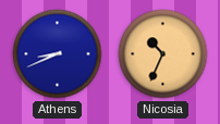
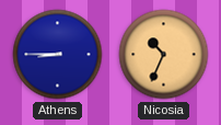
Athens: 8:41 -> 8:45
